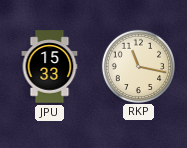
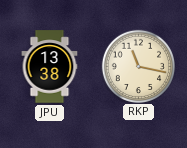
JPU: 15:33 -> 13:38
